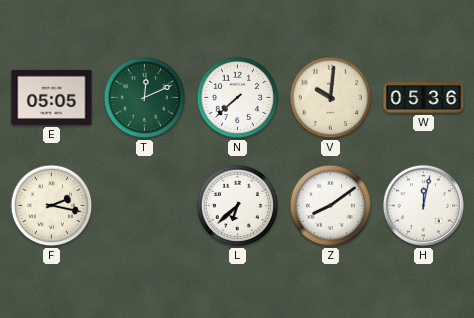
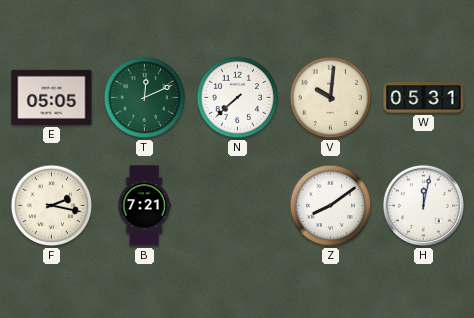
W: 05:36 -> 05:31
B: none -> 7:21
L: 6:38 -> none
